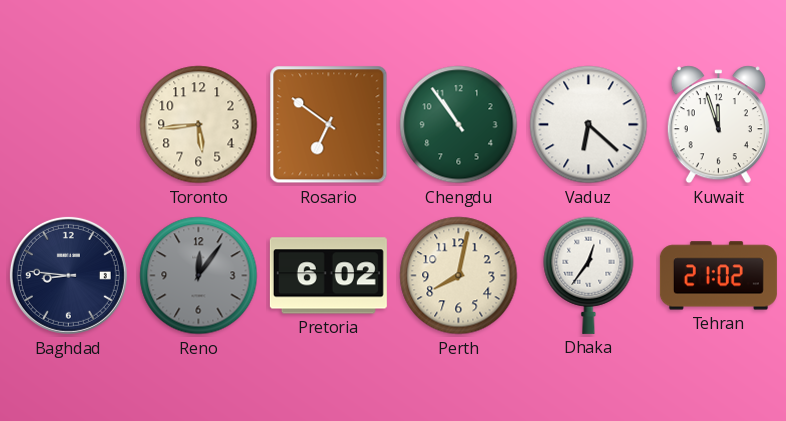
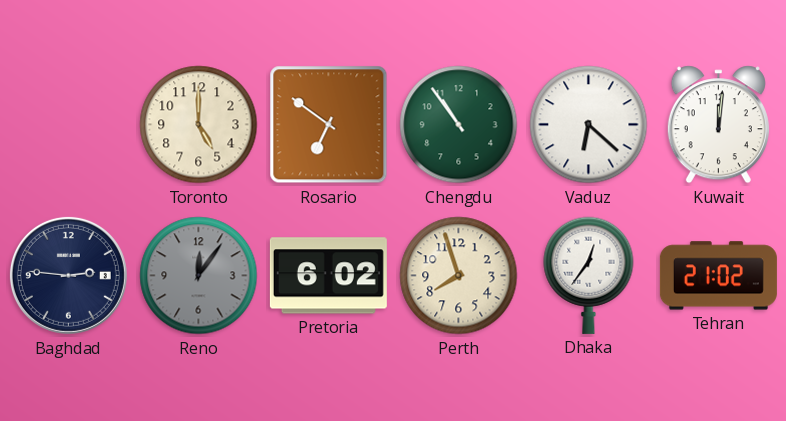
Toronto: 5:44 -> 5:00
Kuwait: 11:57 -> 12:01
Baghdad: 8:46 -> 2:46
Perth: 8:02 -> 7:57
